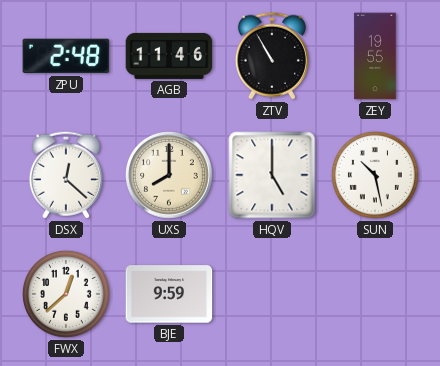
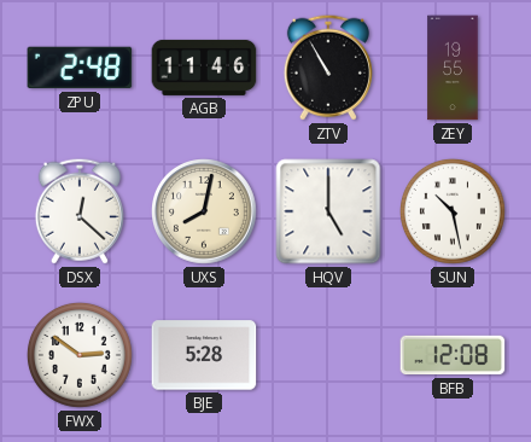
UXS: 8:00 -> 8:02
FWX: 12:38 -> 2:51
BJE: 9:59 -> 5:28
BFB: none -> 12:08
